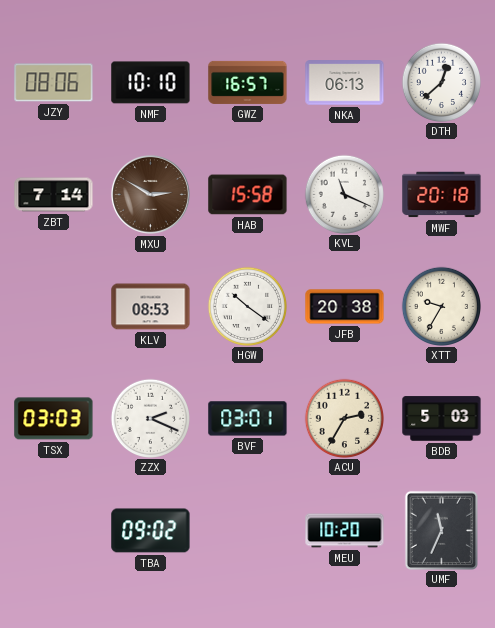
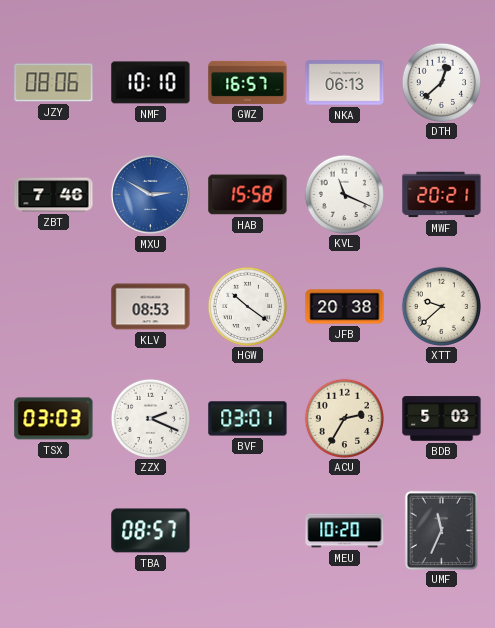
ZBT: 7:14 -> 7:46
MXU dial: brown -> blue
MWF: 20:18 -> 20:21
XTT: 9:35 -> 9:38
TBA: 09:02 -> 08:57
